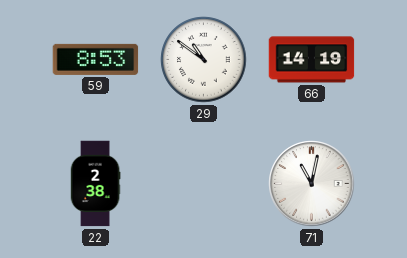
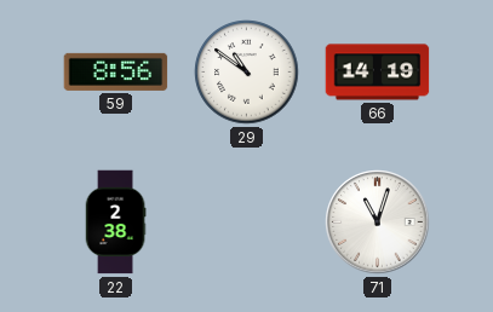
59: 8:53 -> 8:56
71: 11:02 -> 11:03
